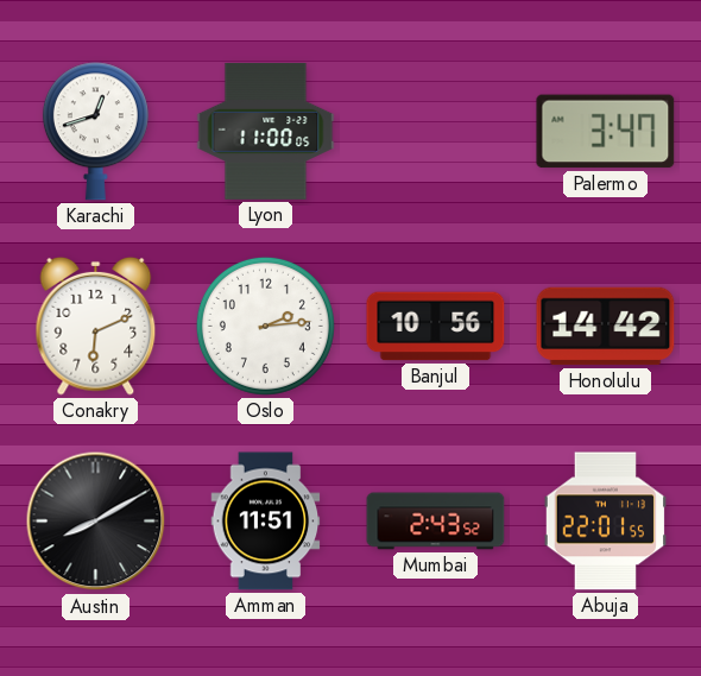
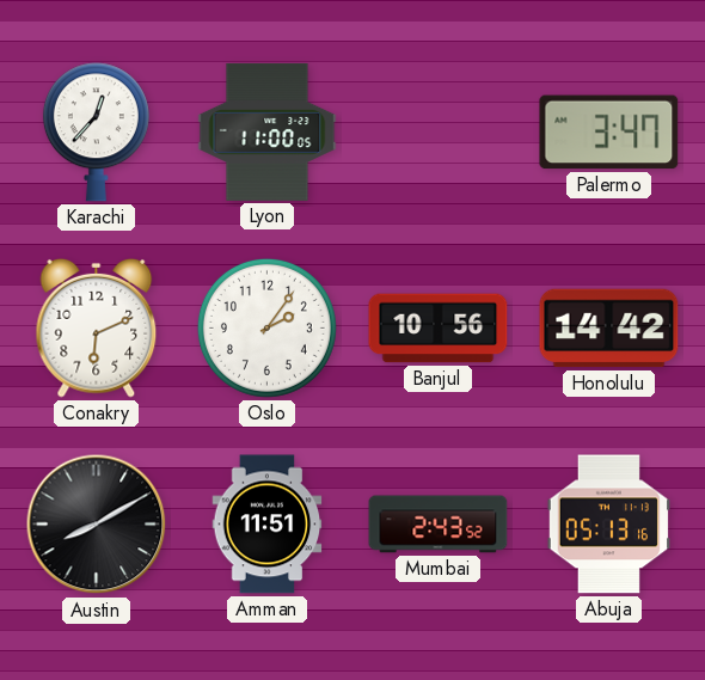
Karachi: 12:42 -> 12:37
Oslo: 2:14 -> 2:06
Abuja: 22:01 -> 05:13
